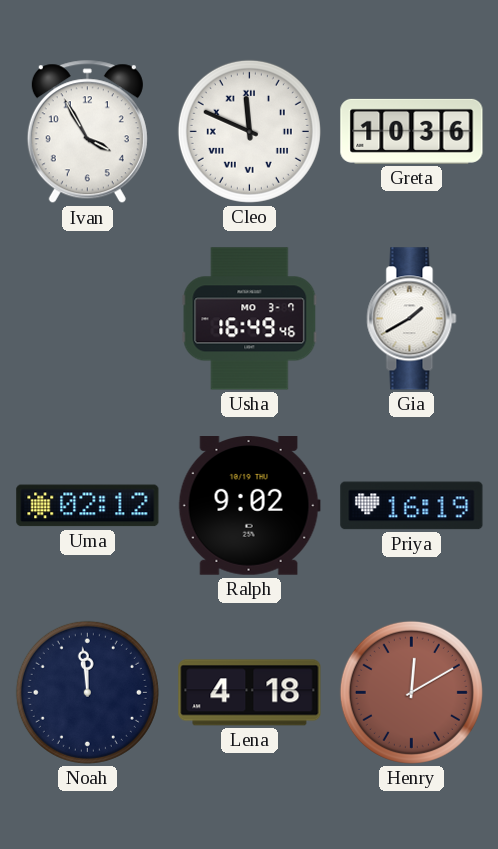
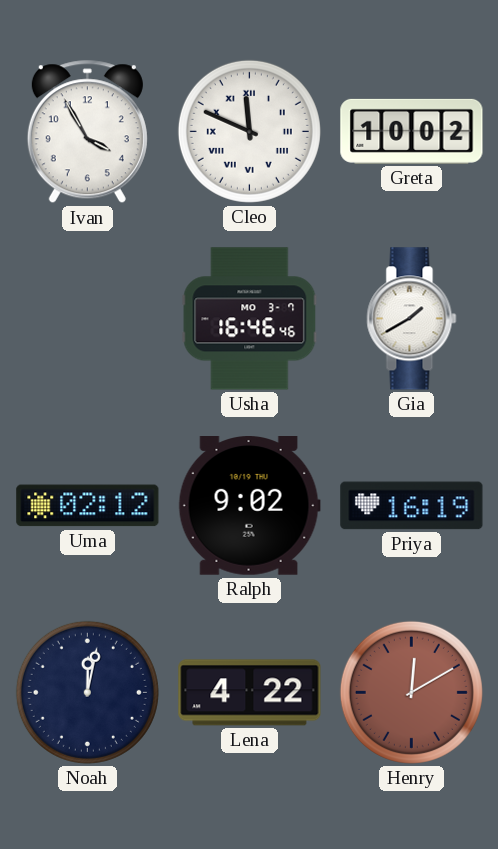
Greta: 10:36 -> 10:02
Usha: 16:49 -> 16:46
Noah: 11:59 -> 12:02
Lena: 4:18 -> 4:22
